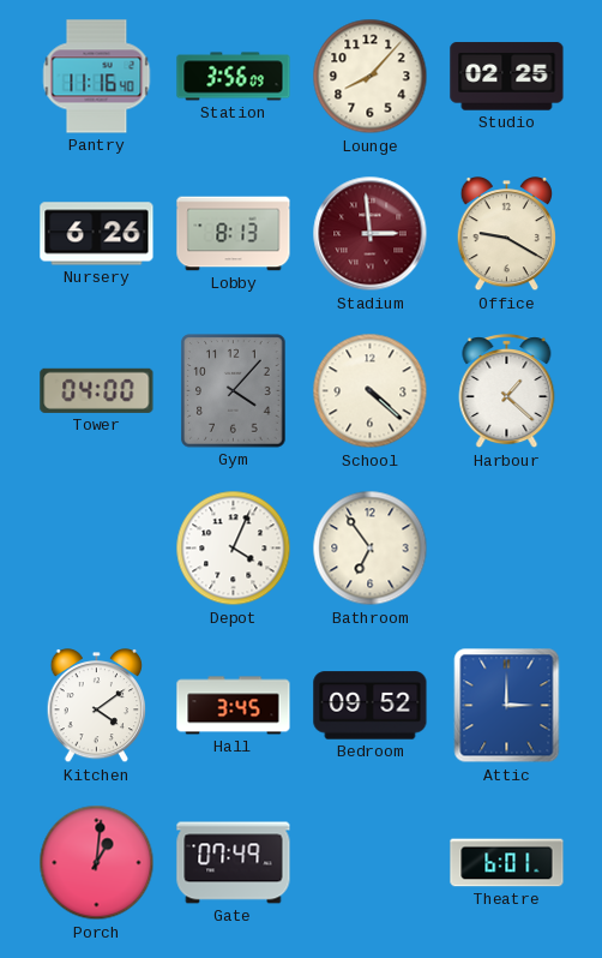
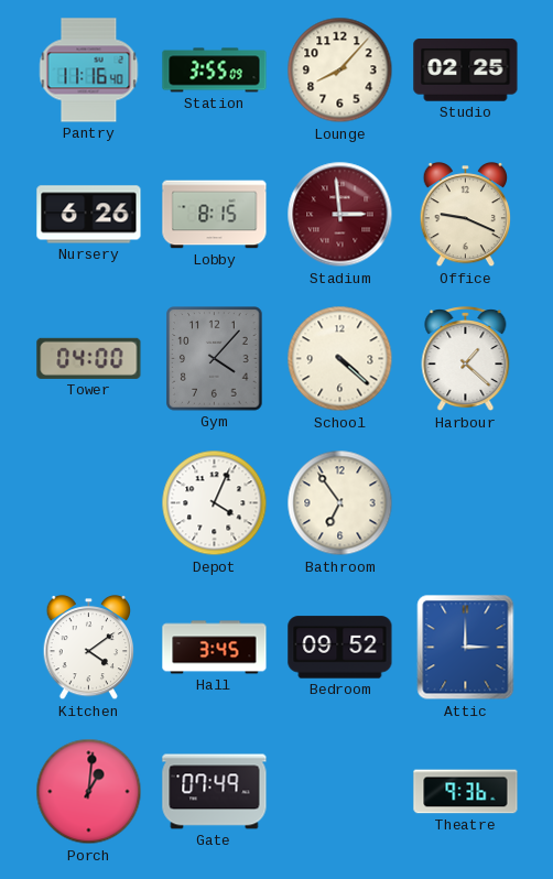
Station: 3:56 -> 3:55
Lobby: 8:13 -> 8:15
Office: 9:20 -> 9:19
Theatre: 6:01 -> 9:36
